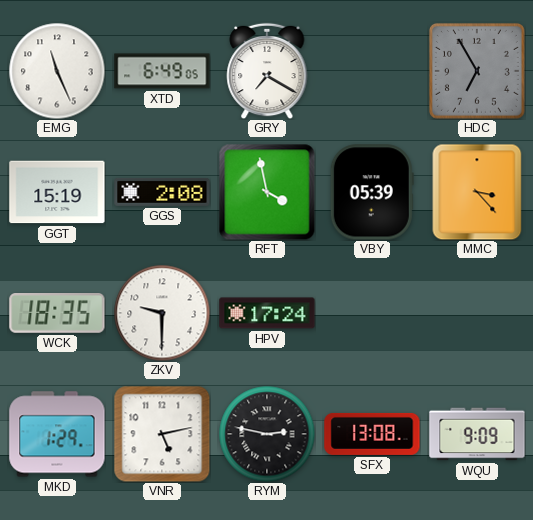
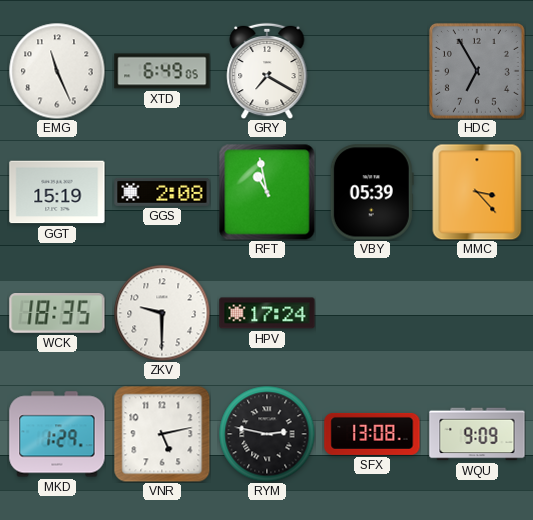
RFT: 3:58 -> 10:58
